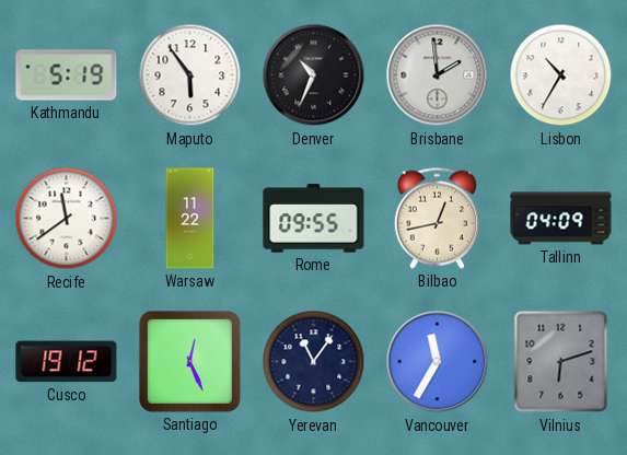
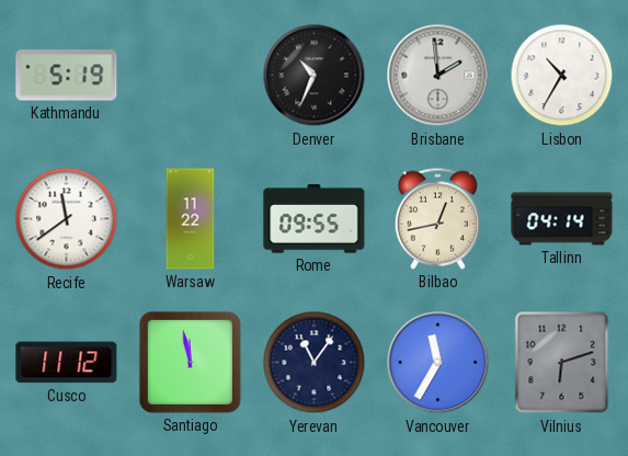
Maputo: 5:54 -> none
Tallinn: 04:09 -> 04:14
Cusco: 19:12 -> 11:12
Santiago: 12:26 -> 11:58
